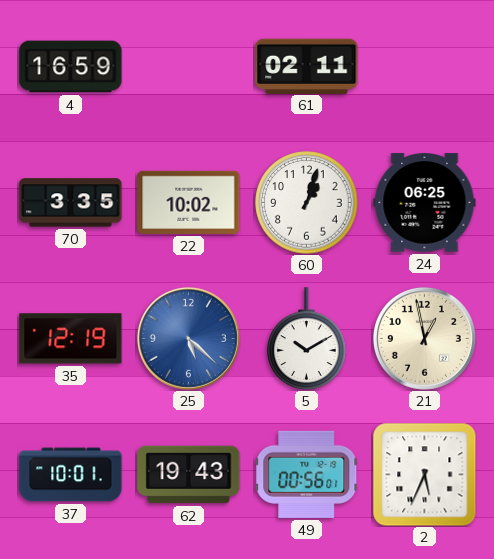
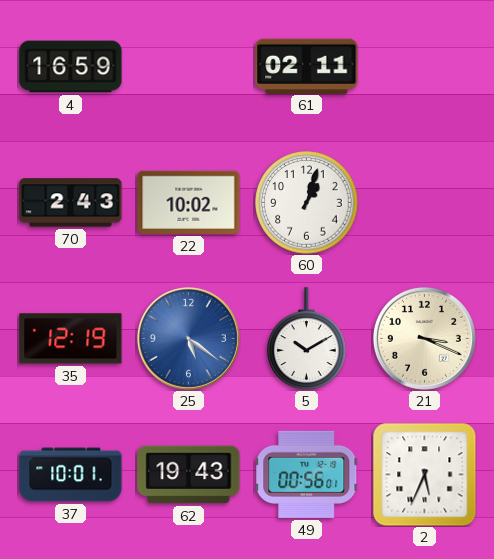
70: 3:35 -> 2:43
24: 06:25 -> none
25: 5:22 -> 5:21
21: 12:58 -> 3:19
